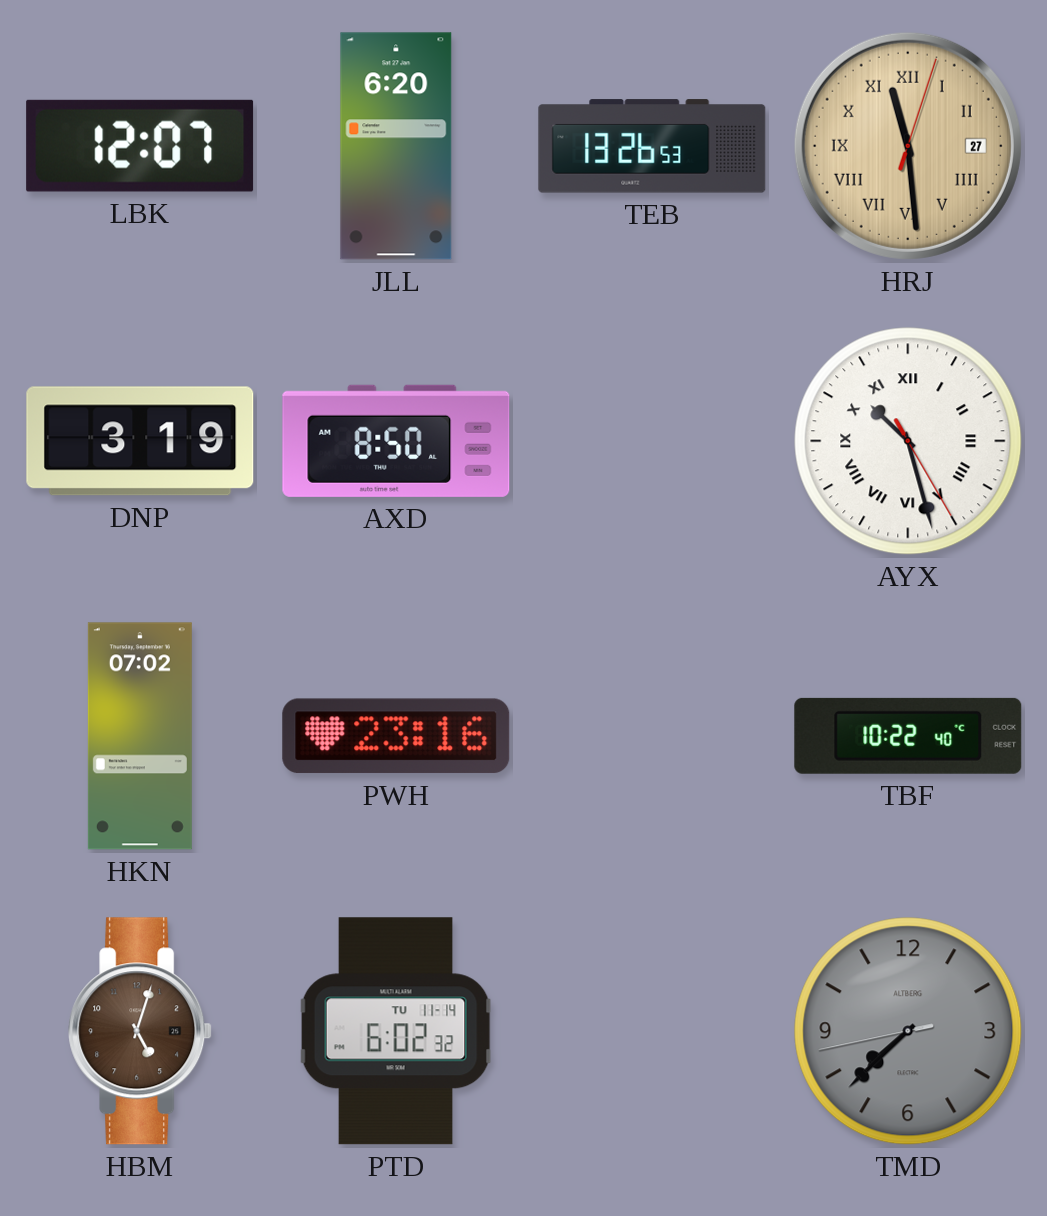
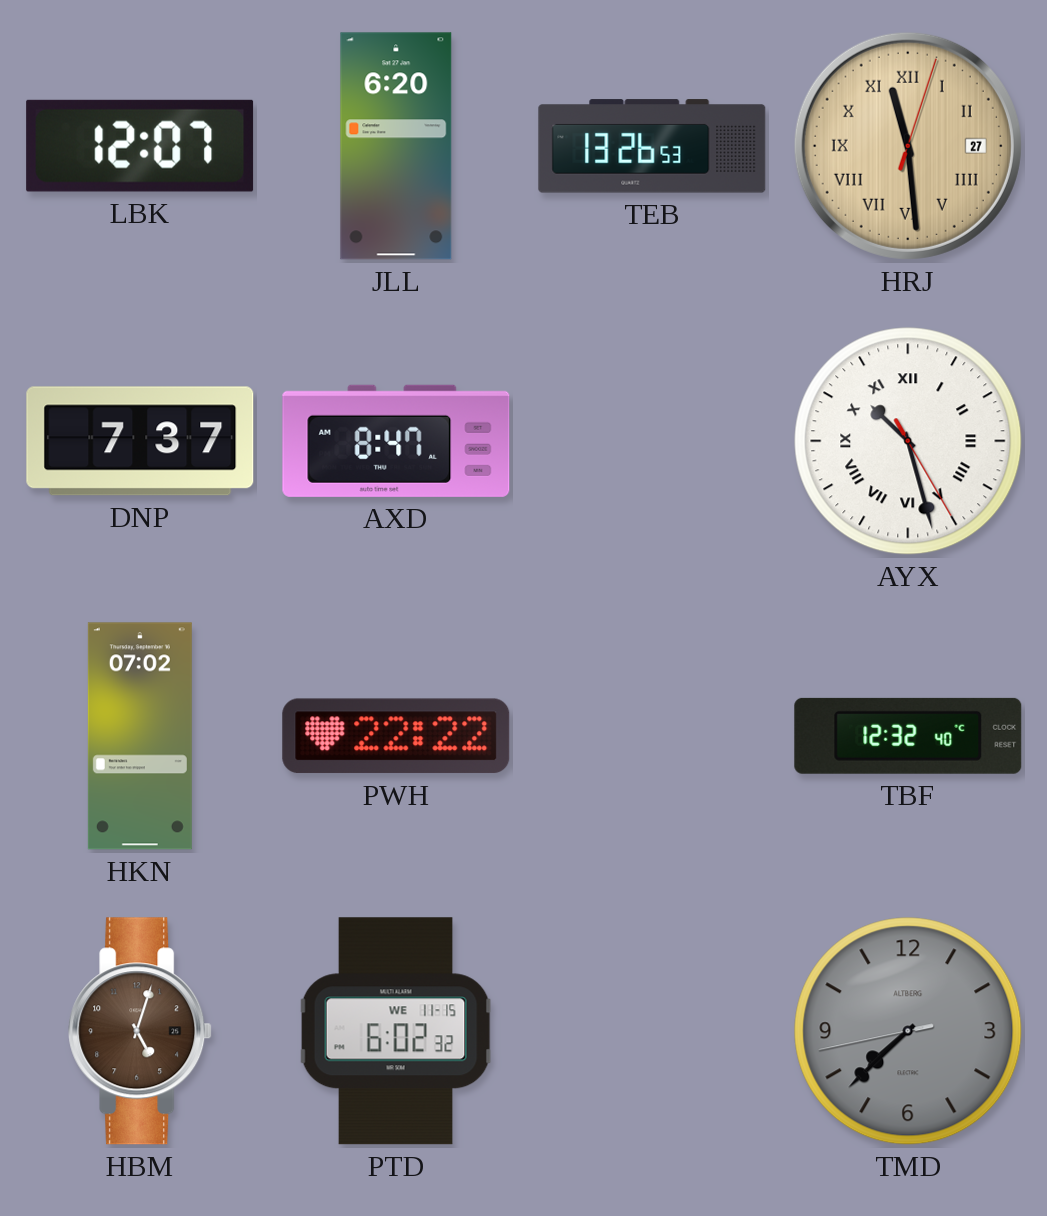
DNP: 3:19 -> 7:37
AXD: 8:50 -> 8:47
PWH: 23:16 -> 22:22
TBF: 10:22 -> 12:32
PTD date: TU 11-14 -> WE 11-15
